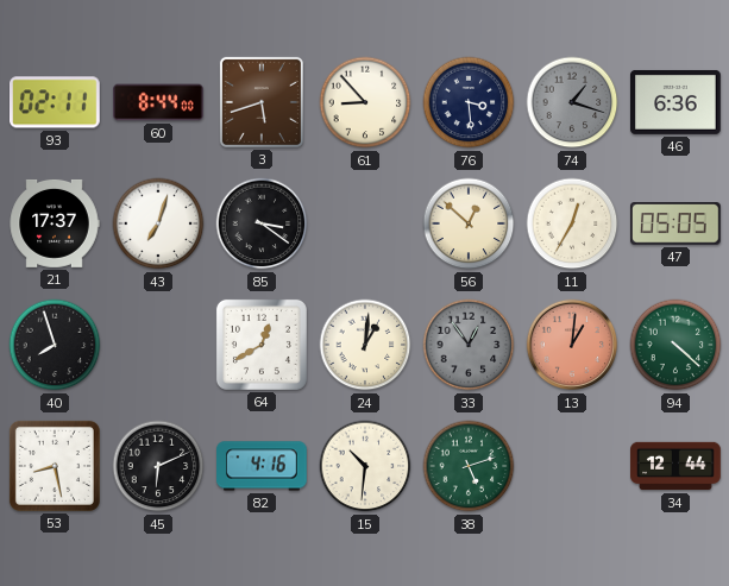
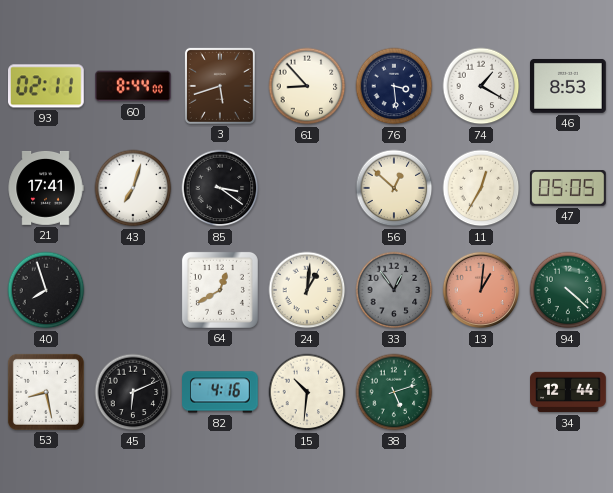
74: 1:18 -> 1:20
74 dial: grey -> white
46: 6:36 -> 8:53
21: 17:37 -> 17:41
